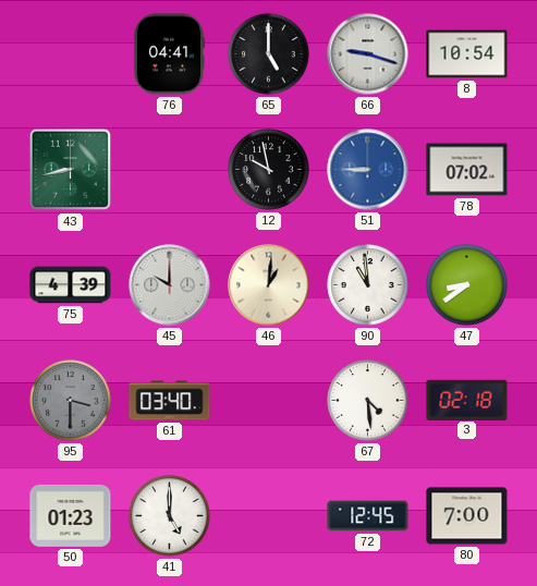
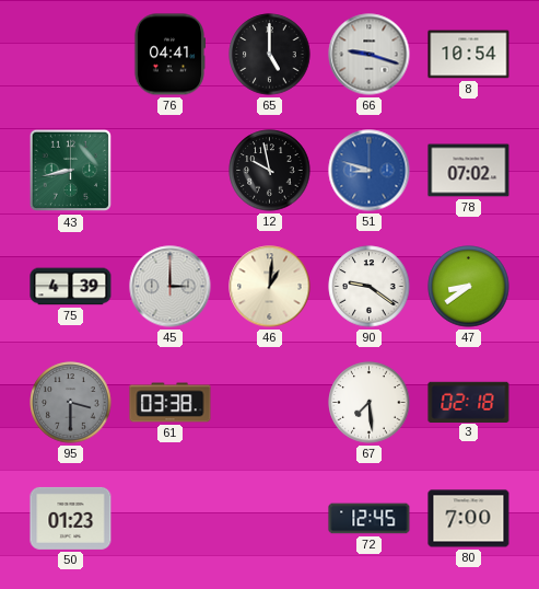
51: 8:45 -> 8:48
45: 10:00 -> 3:00
90: 10:59 -> 9:21
61: 03:40 -> 03:38
67: 4:29 -> 7:29
41: 5:00 -> none
